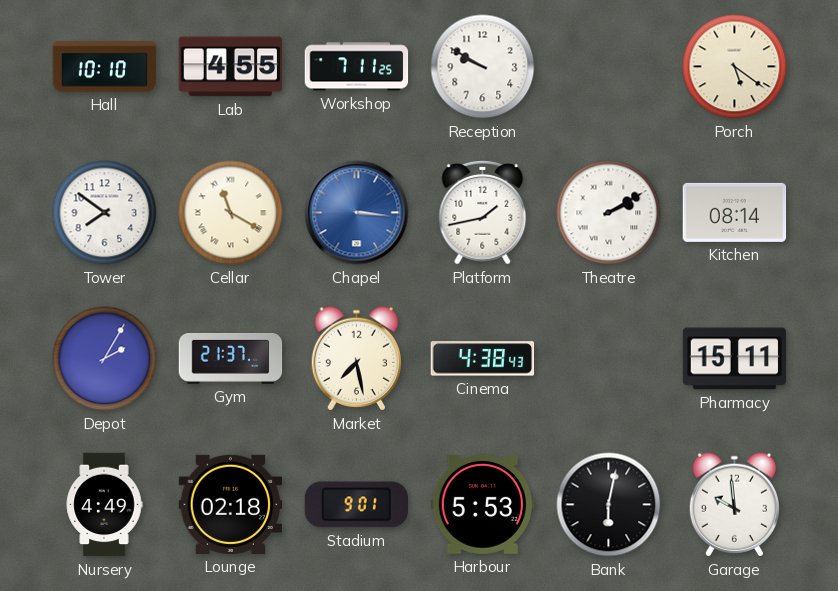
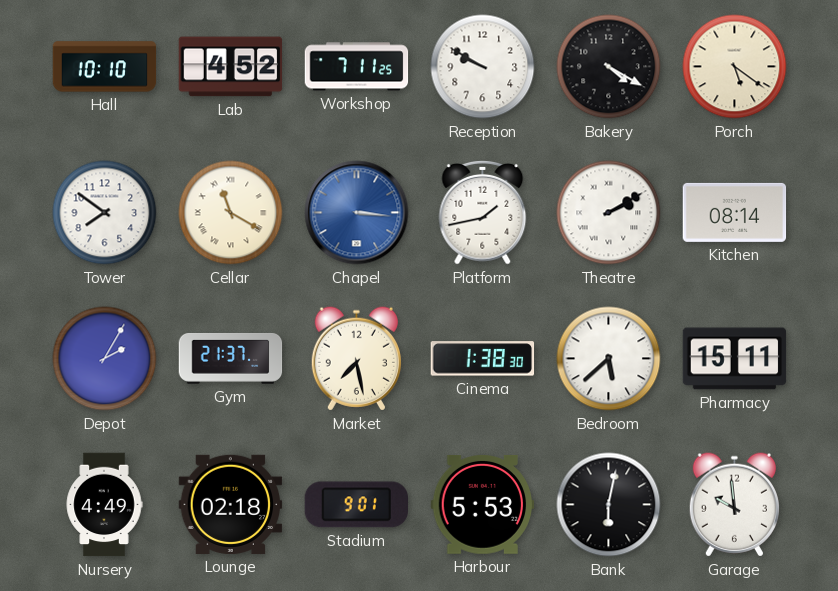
Lab: 4:55 -> 4:52
Bakery: none -> 4:20
Cinema: 4:38 -> 1:38
Bedroom: none -> 5:38
